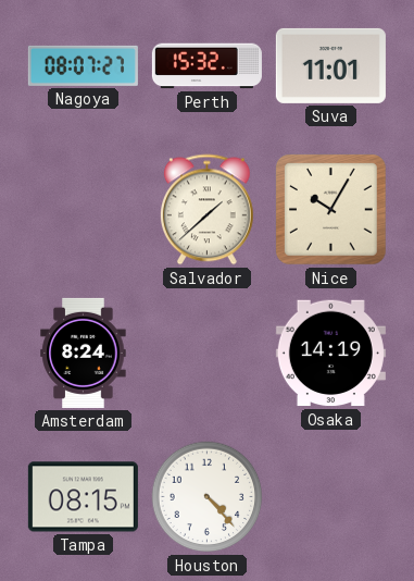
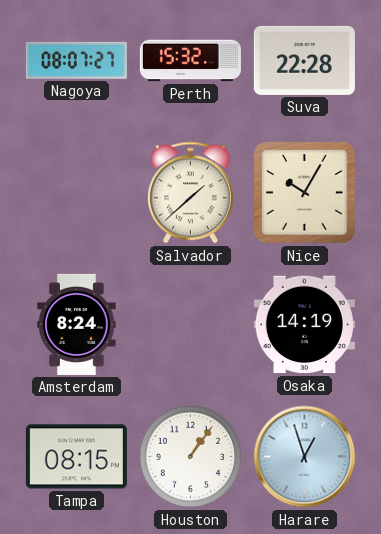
Suva: 11:01 -> 22:28
Houston: 4:23 -> 1:06
Harare: none -> 12:57
